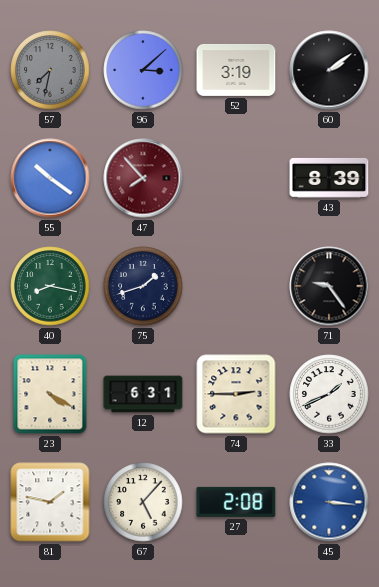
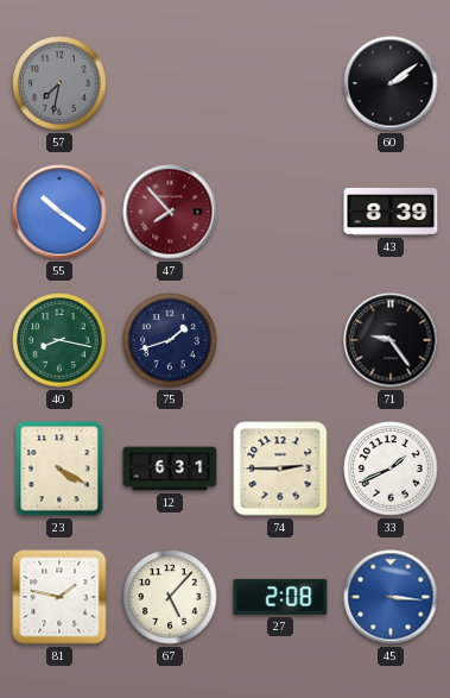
96: 3:08 -> none
52: 3:19 -> none
